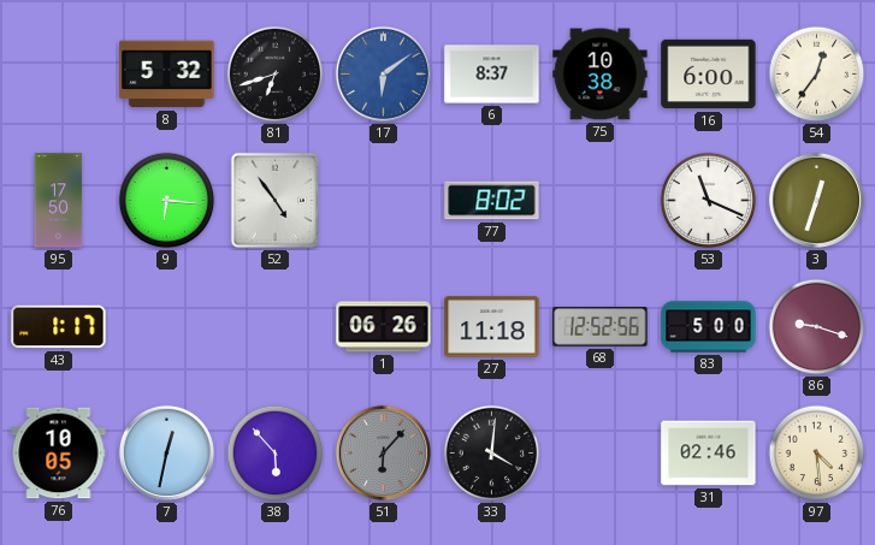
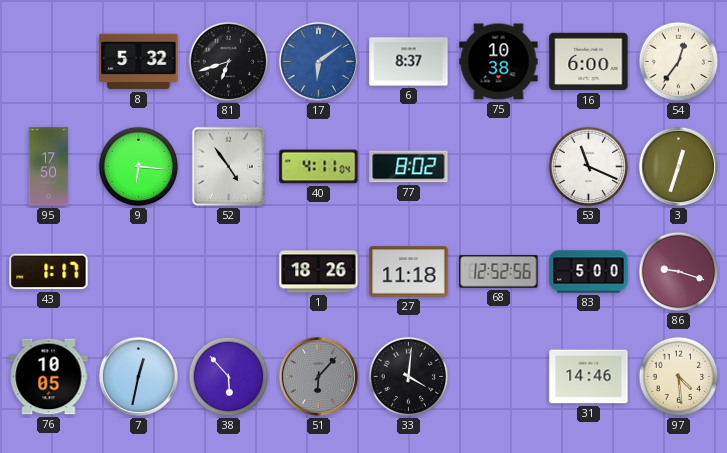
40: none -> 4:11
1: 06:26 -> 18:26
31: 02:46 -> 14:46
